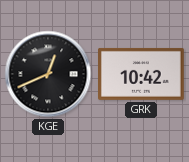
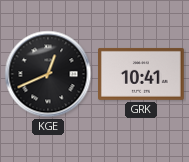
GRK: 10:42 -> 10:41
